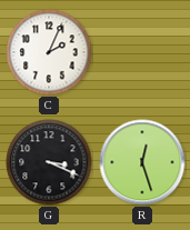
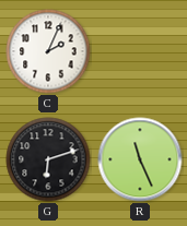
G: 3:19 -> 6:12
R: 12:27 -> 11:26
